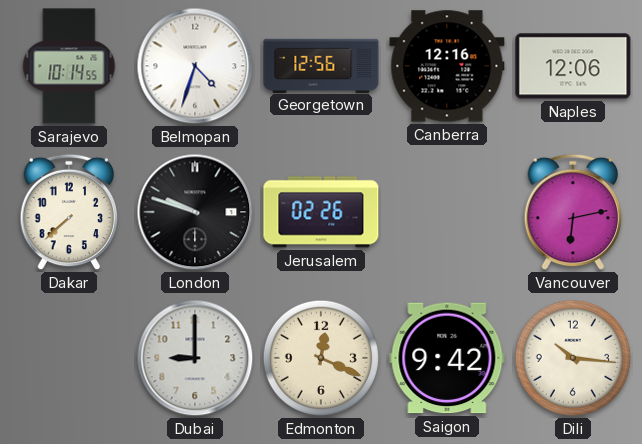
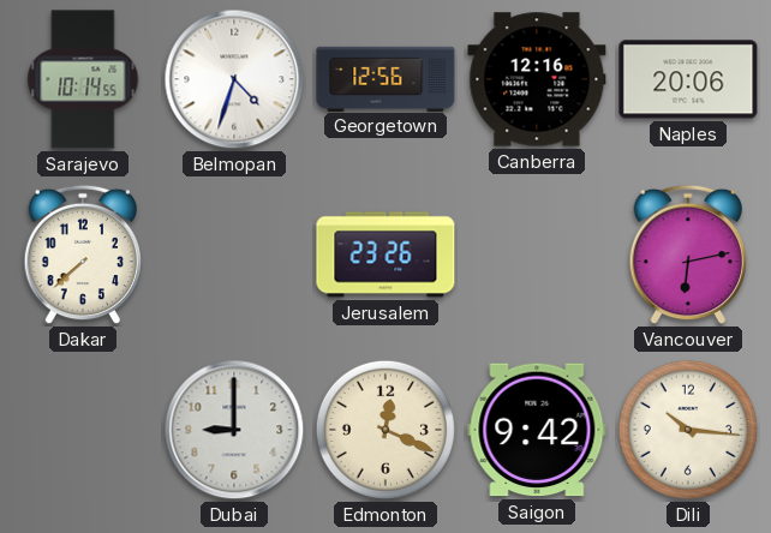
Naples: 12:06 -> 20:06
London: 9:48 -> none
Jerusalem: 02:26 -> 23:26
